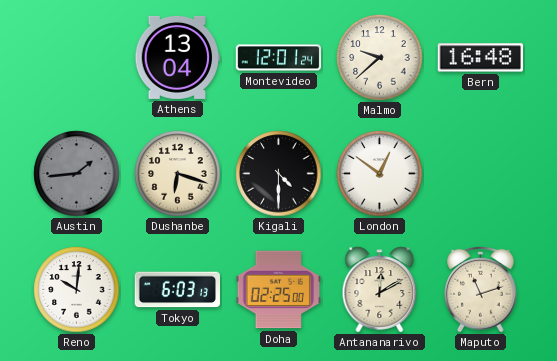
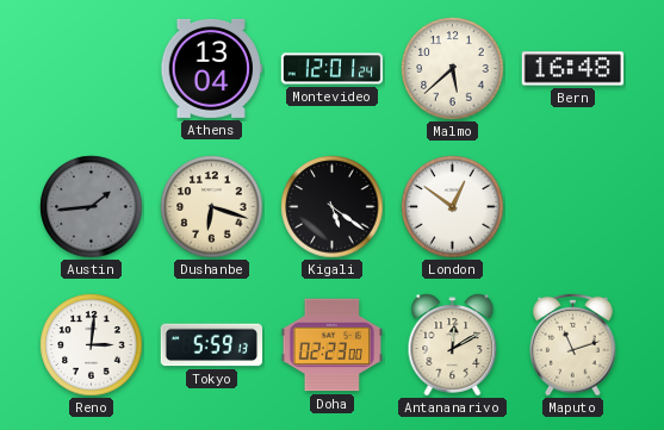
Malmo: 9:38 -> 5:38
Kigali: 4:30 -> 5:21
Reno: 10:01 -> 3:01
Tokyo: 6:03 -> 5:59
Doha: 02:25 -> 02:23
